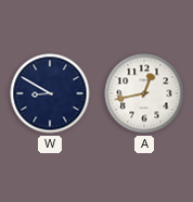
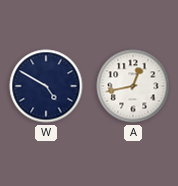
W: 8:50 -> 4:50
